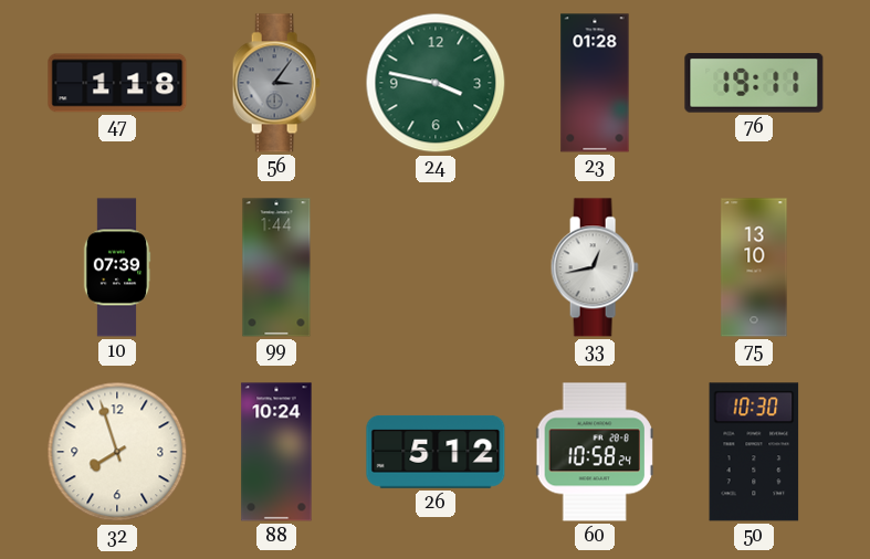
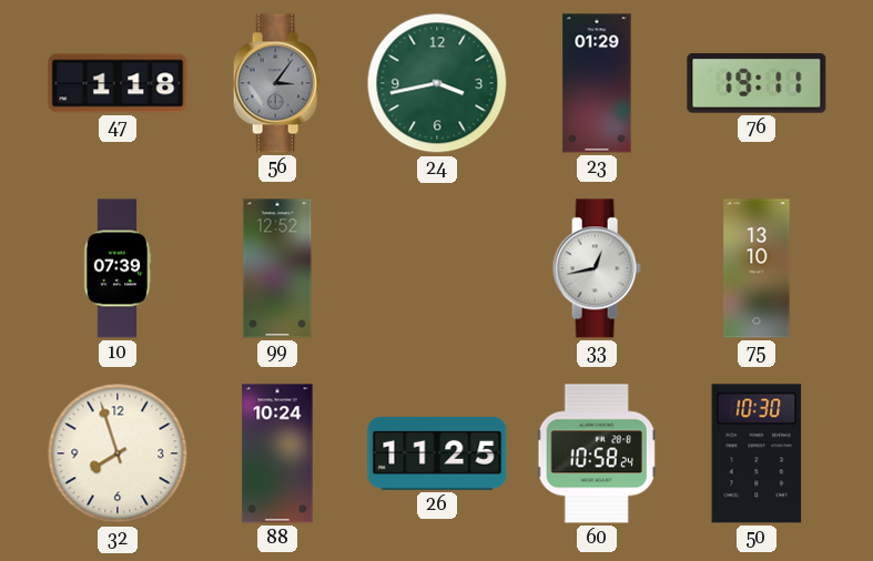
24: 3:47 -> 3:43
23: 01:28 -> 01:29
99: 1:44 -> 12:52
26: 5:12 -> 11:25
